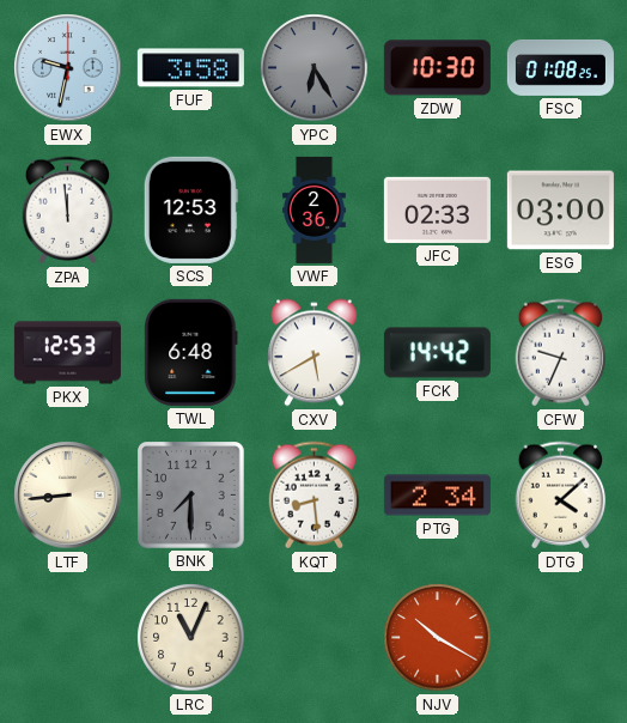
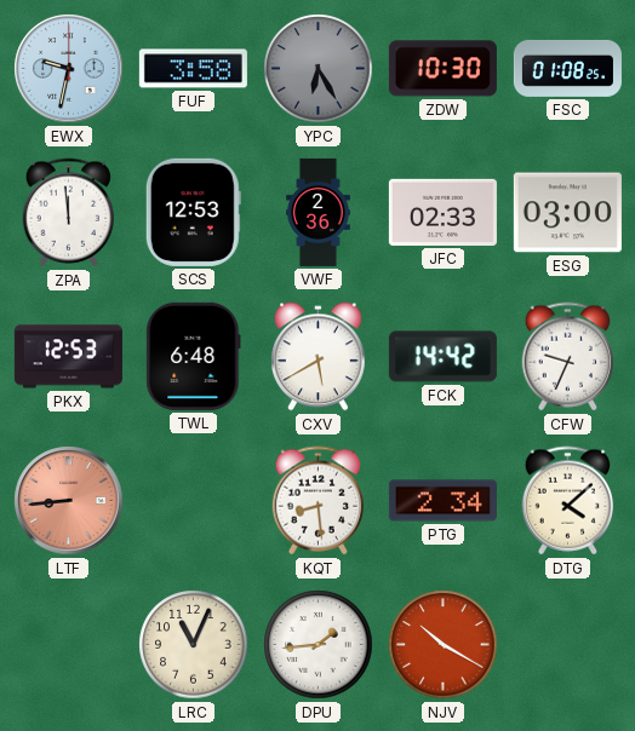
LTF dial: cream -> salmon
BNK: 7:30 -> none
DPU: none -> 1:44
